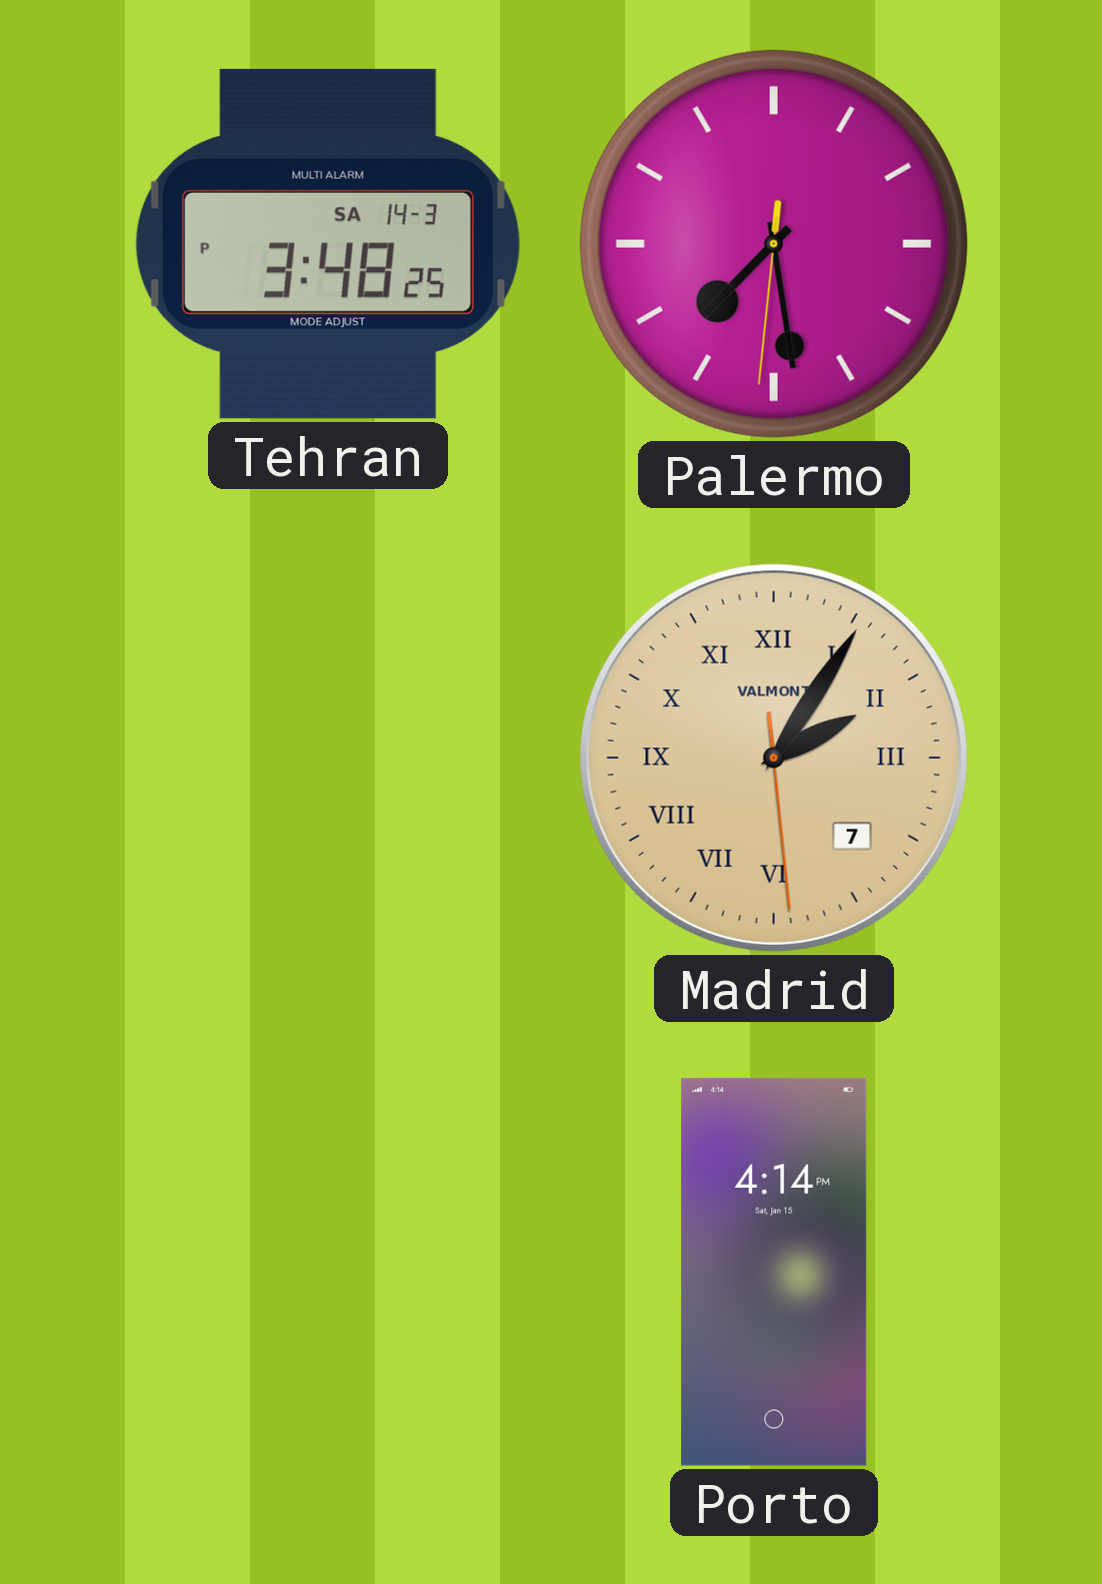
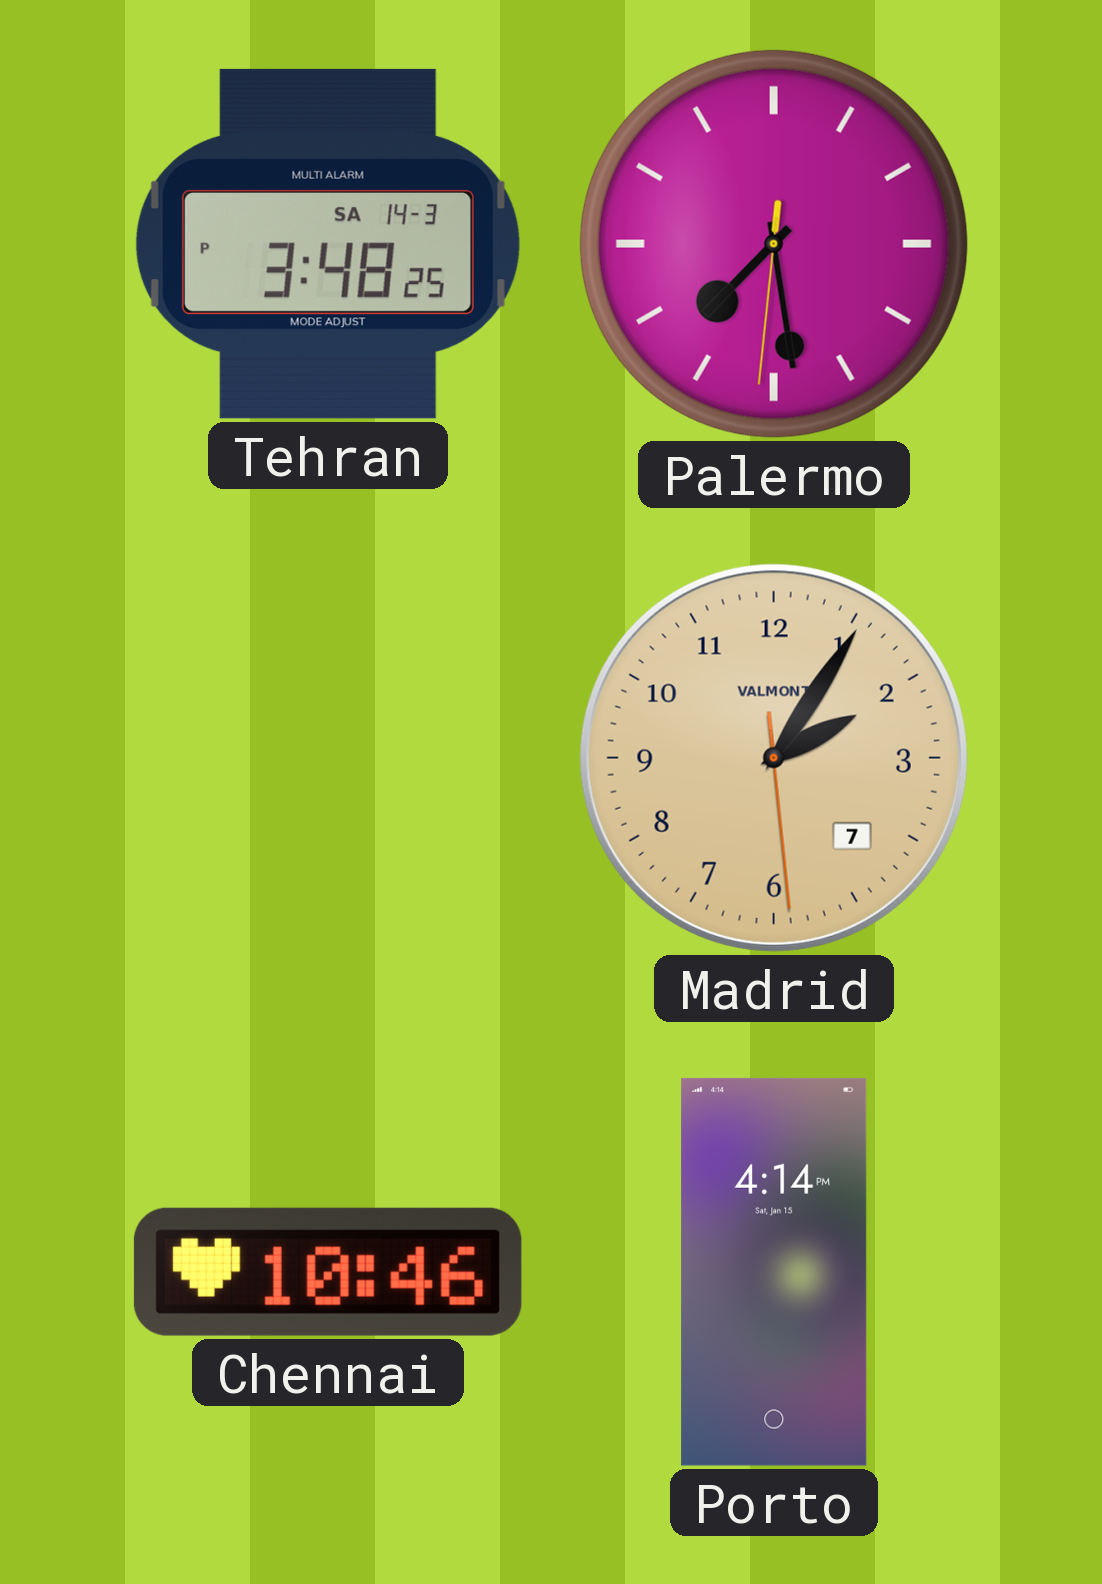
Madrid numerals: Roman -> Arabic
Chennai: none -> 10:46
